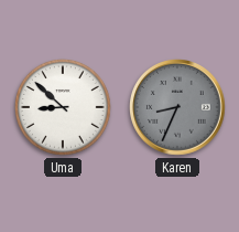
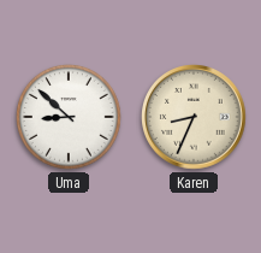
Karen dial: grey -> cream
